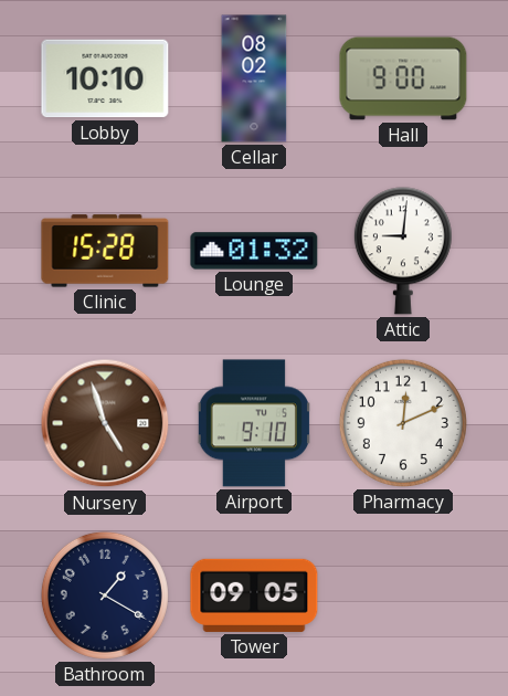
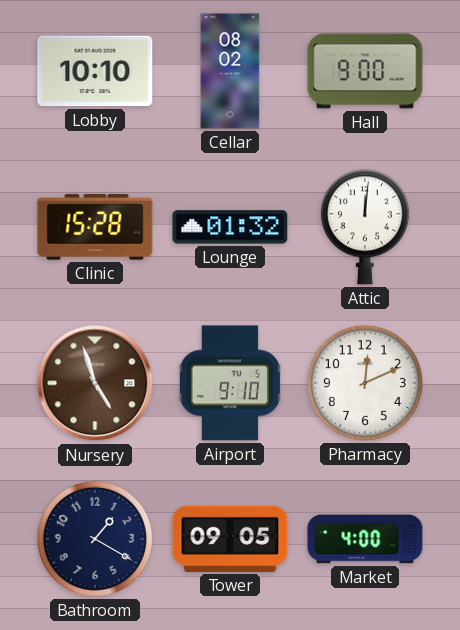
Attic: 9:01 -> 12:01
Market: none -> 4:00
